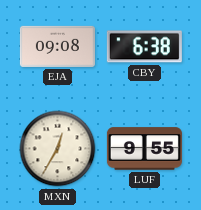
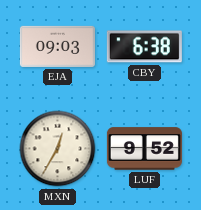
EJA: 09:08 -> 09:03
LUF: 9:55 -> 9:52
